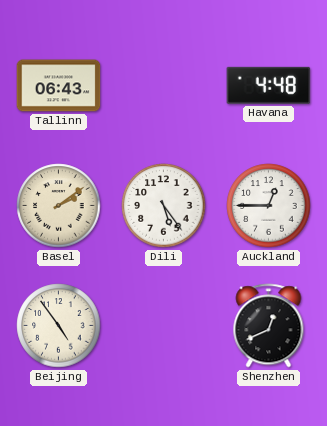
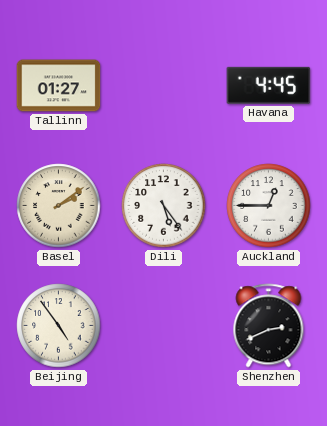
Tallinn: 06:43 -> 01:27
Havana: 4:48 -> 4:45
Shenzhen: 12:41 -> 2:41
